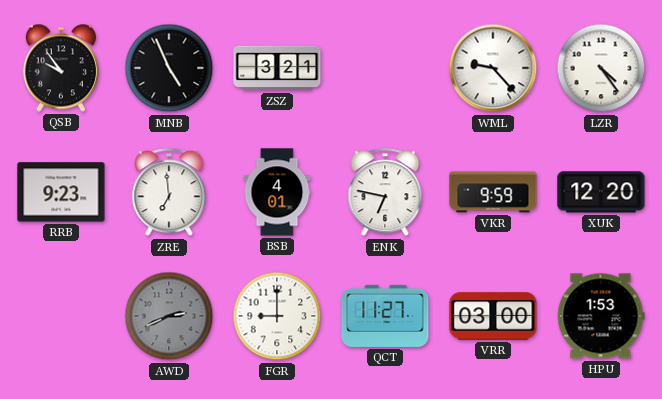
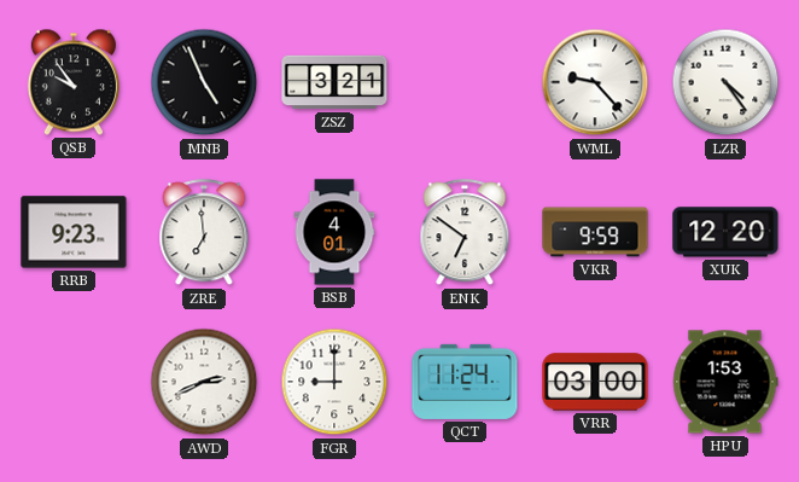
ENK: 6:47 -> 6:51
AWD dial: grey -> white
QCT: 11:27 -> 11:24
